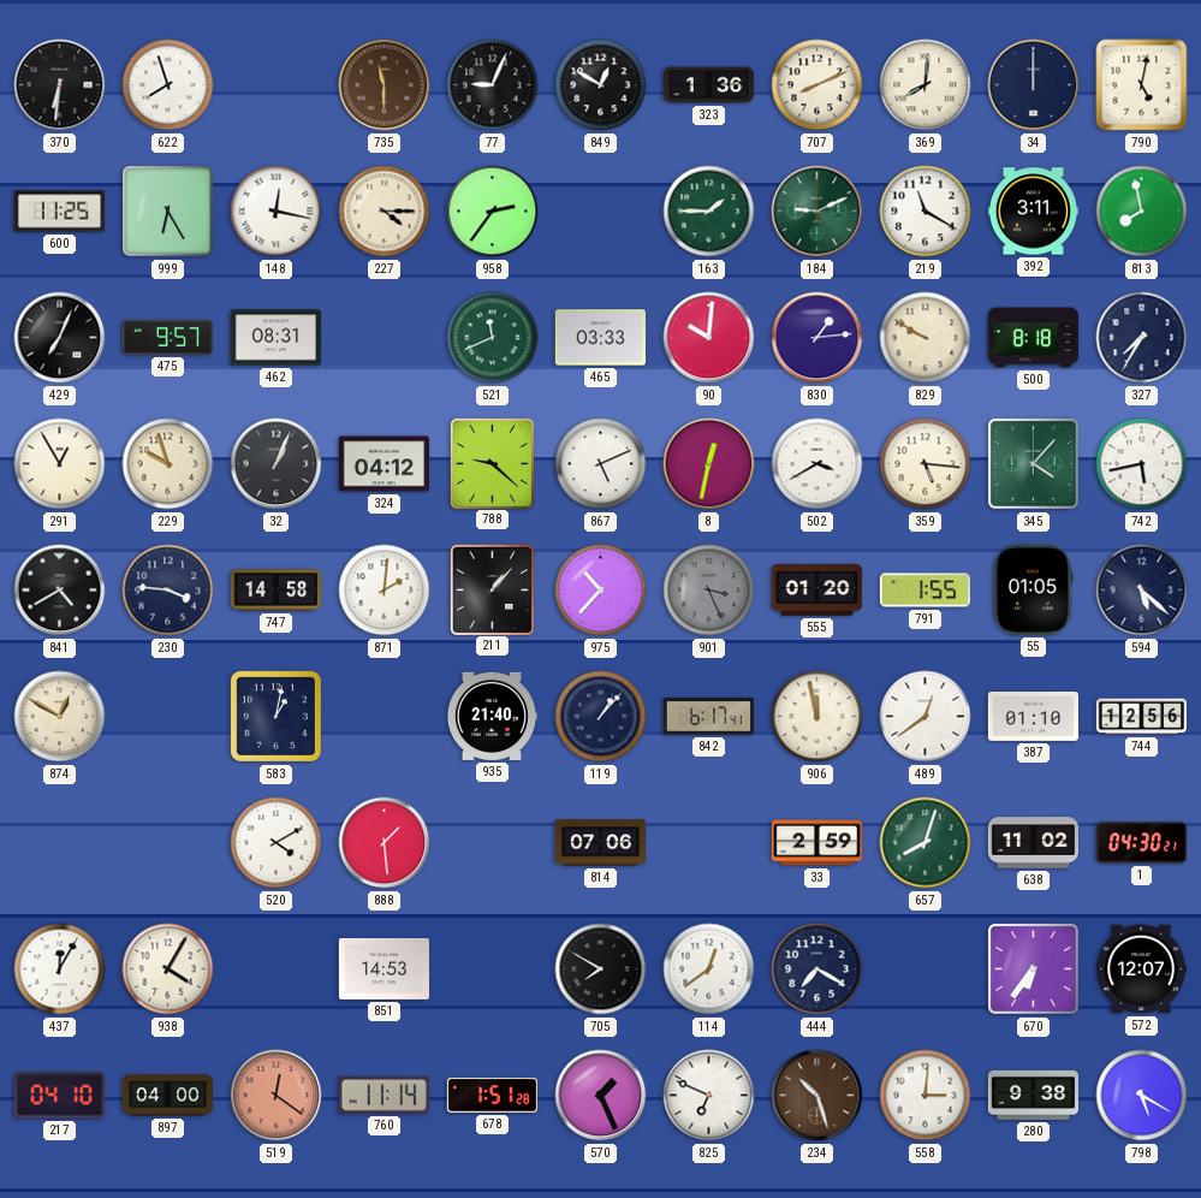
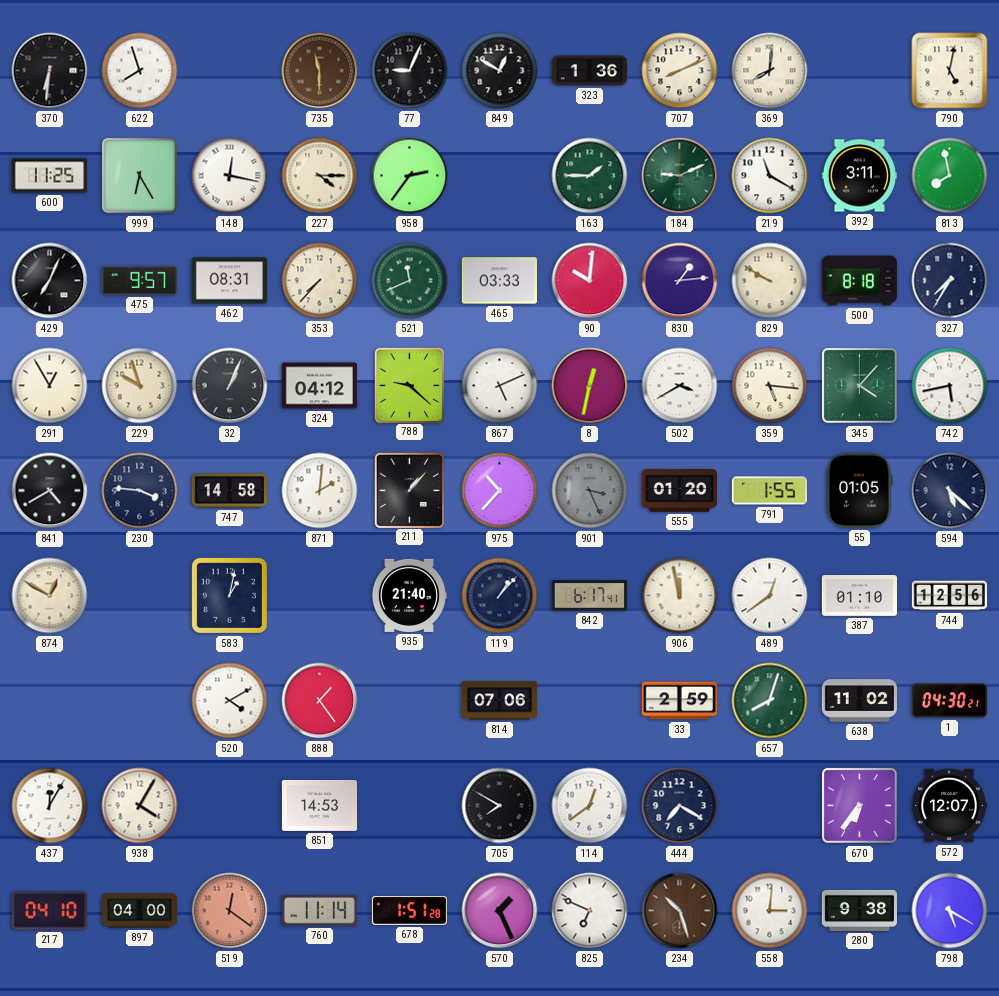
34: 12:00 -> none
353: none -> 7:37
888: 1:29 -> 1:24
